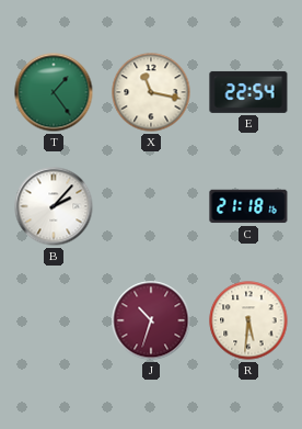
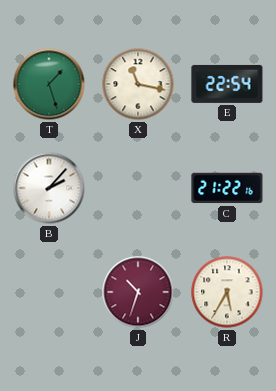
T: 1:24 -> 1:27
C: 21:18 -> 21:22
R: 5:31 -> 5:35
